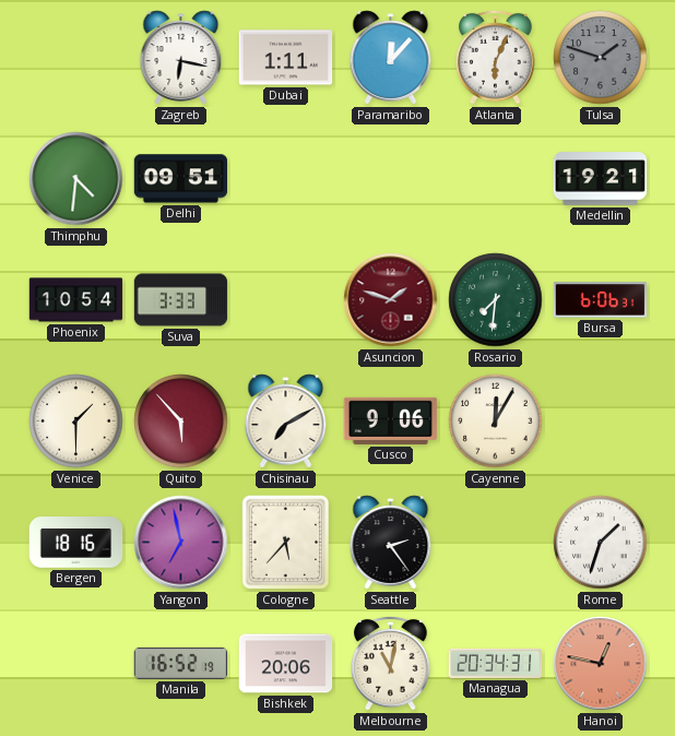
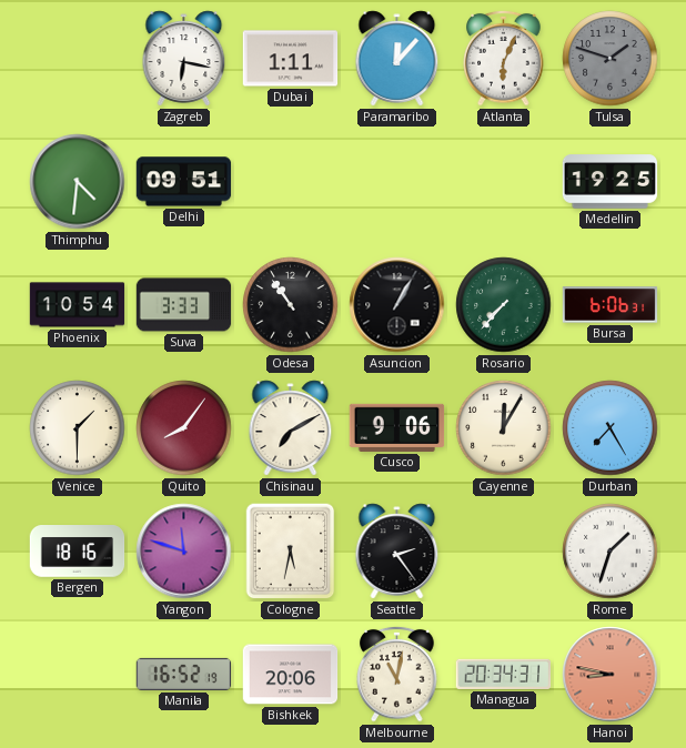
Medellin: 19:21 -> 19:25
Odesa: none -> 10:54
Asuncion: 1:48 -> 1:05
Asuncion dial: burgundy -> black
Rosario: 7:31 -> 7:37
Quito: 5:53 -> 8:06
Durban: none -> 7:25
Yangon: 6:58 -> 11:48
Cologne: 5:37 -> 5:32
Hanoi: 12:47 -> 8:47
